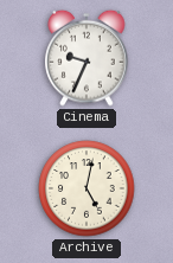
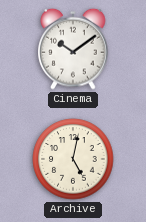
Cinema: 9:34 -> 10:09
